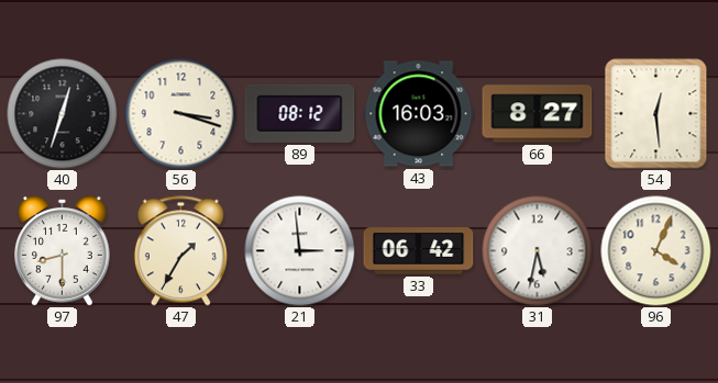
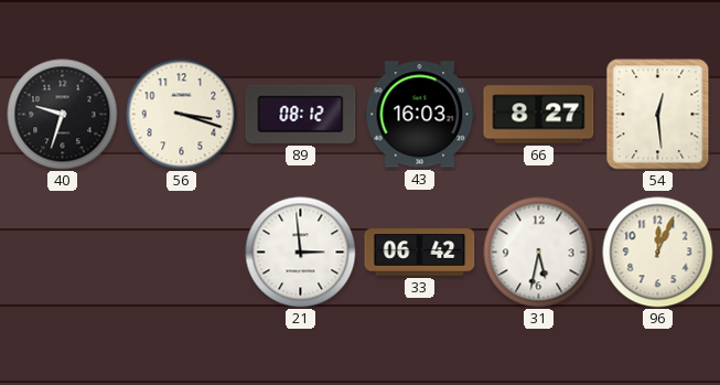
40: 12:33 -> 9:33
97: 8:30 -> none
47: 1:35 -> none
96: 4:04 -> 12:04
